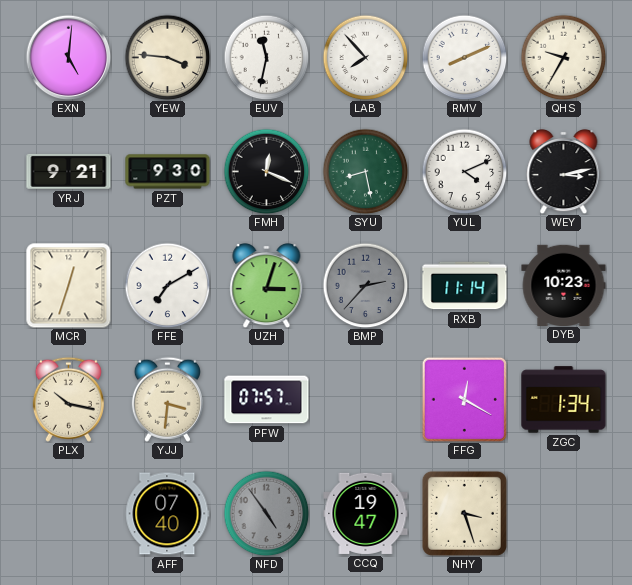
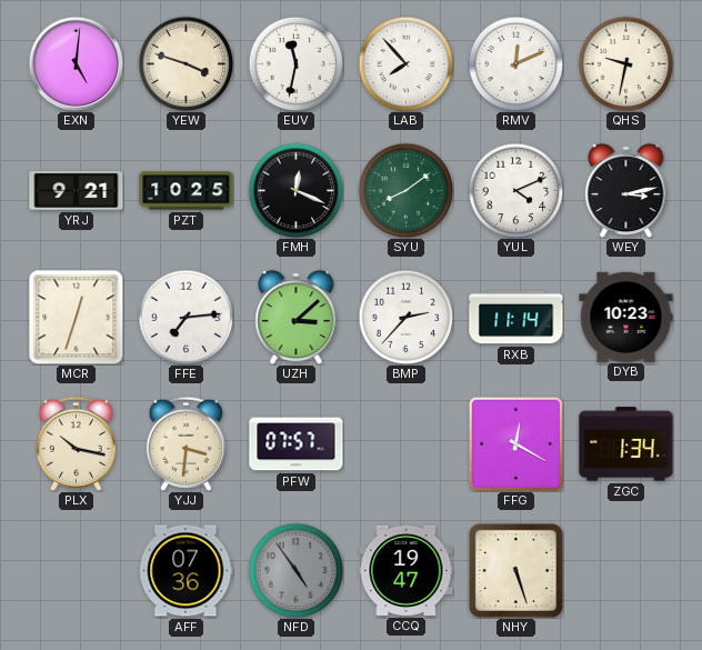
YEW: 3:46 -> 3:48
RMV: 8:11 -> 12:11
QHS: 9:35 -> 9:32
PZT: 9:30 -> 10:25
SYU: 8:28 -> 8:09
FFE: 7:10 -> 7:14
UZH: 3:03 -> 3:08
BMP dial: grey -> white
AFF: 07:40 -> 07:36
NHY: 3:27 -> 5:27
